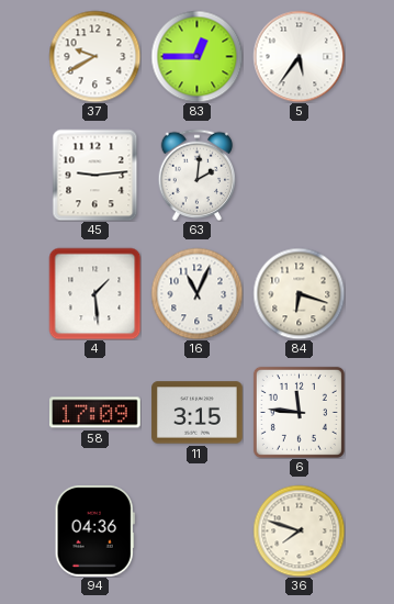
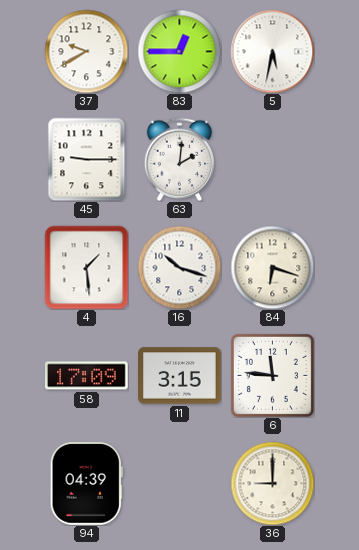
5: 5:36 -> 5:32
45: 9:14 -> 9:15
16: 11:04 -> 10:18
94: 04:36 -> 04:39
36: 7:48 -> 9:00
